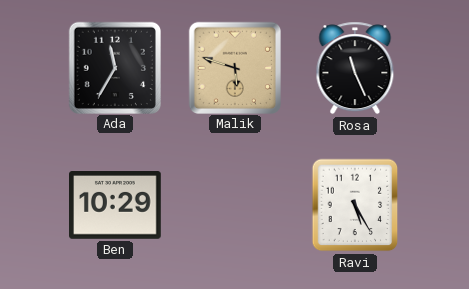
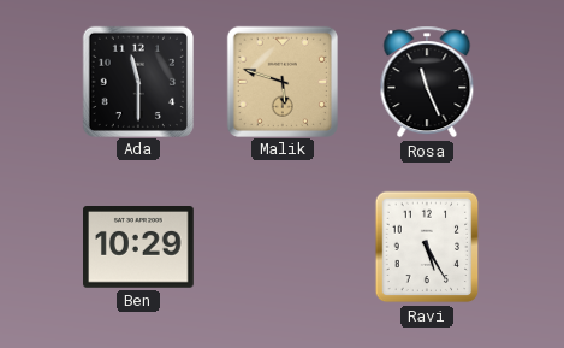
Ada: 11:35 -> 11:30
